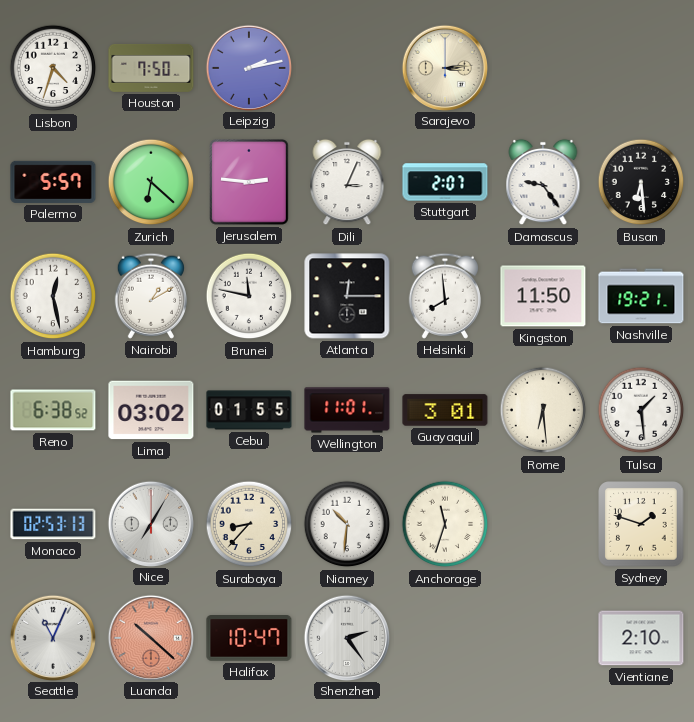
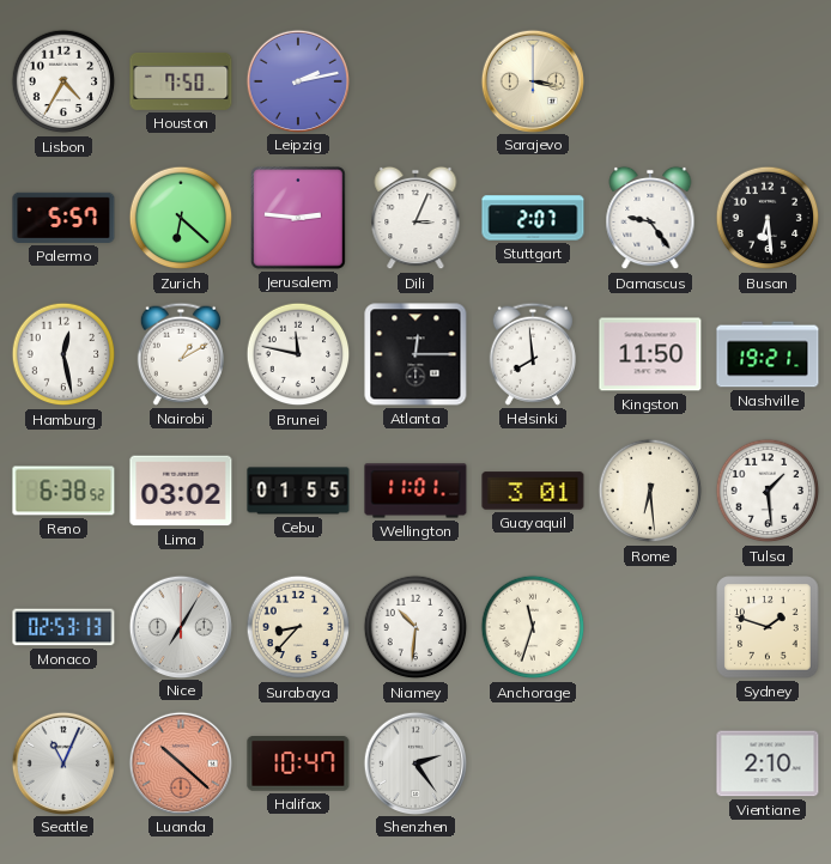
Lisbon: 4:33 -> 4:35
Sarajevo: 3:14 -> 3:17
